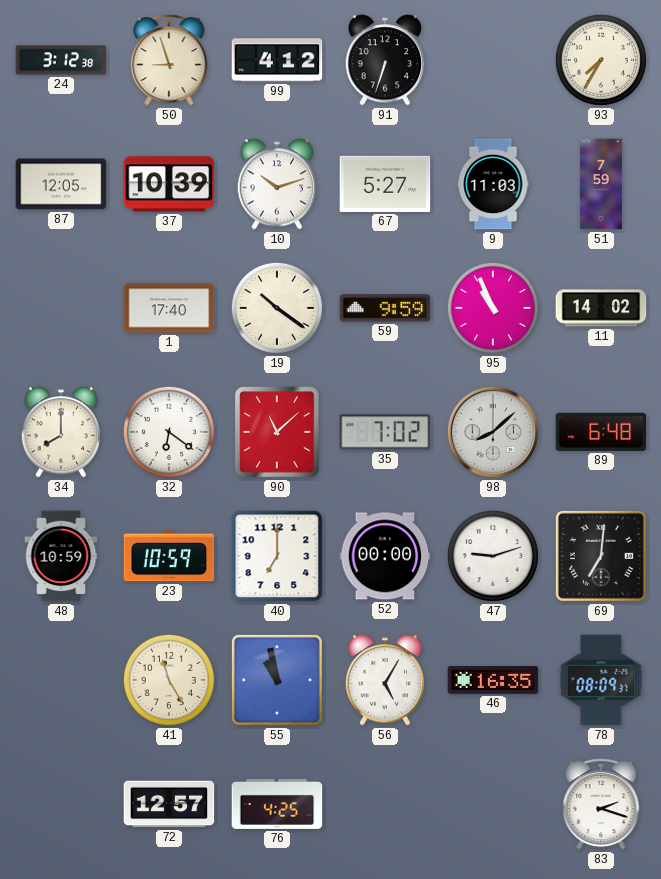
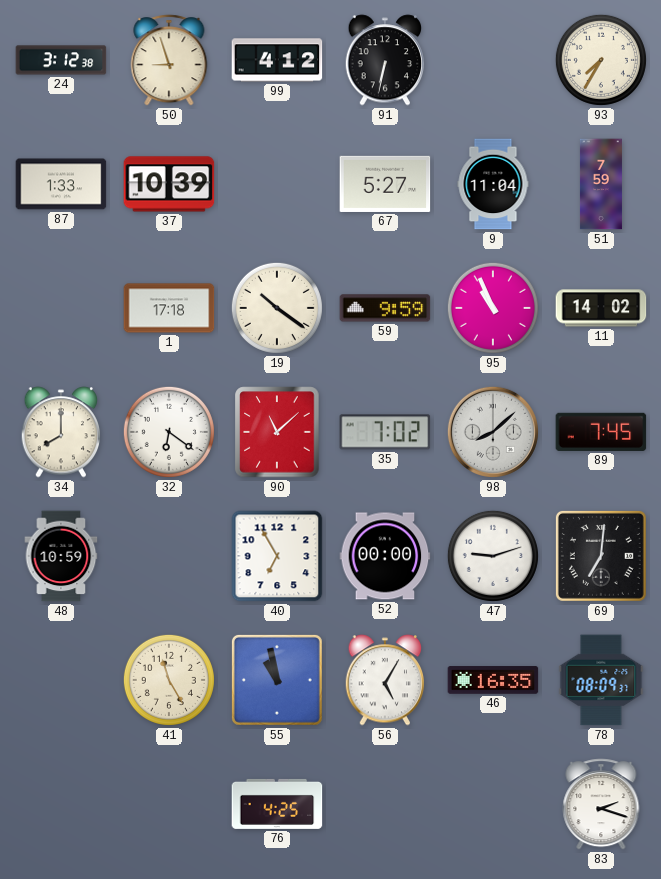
91: 6:33 -> 6:32
87: 12:05 -> 1:33
10: 10:12 -> none
9: 11:03 -> 11:04
1: 17:40 -> 17:18
89: 6:48 -> 7:45
23: 10:59 -> none
40: 7:00 -> 6:55
72: 12:57 -> none
